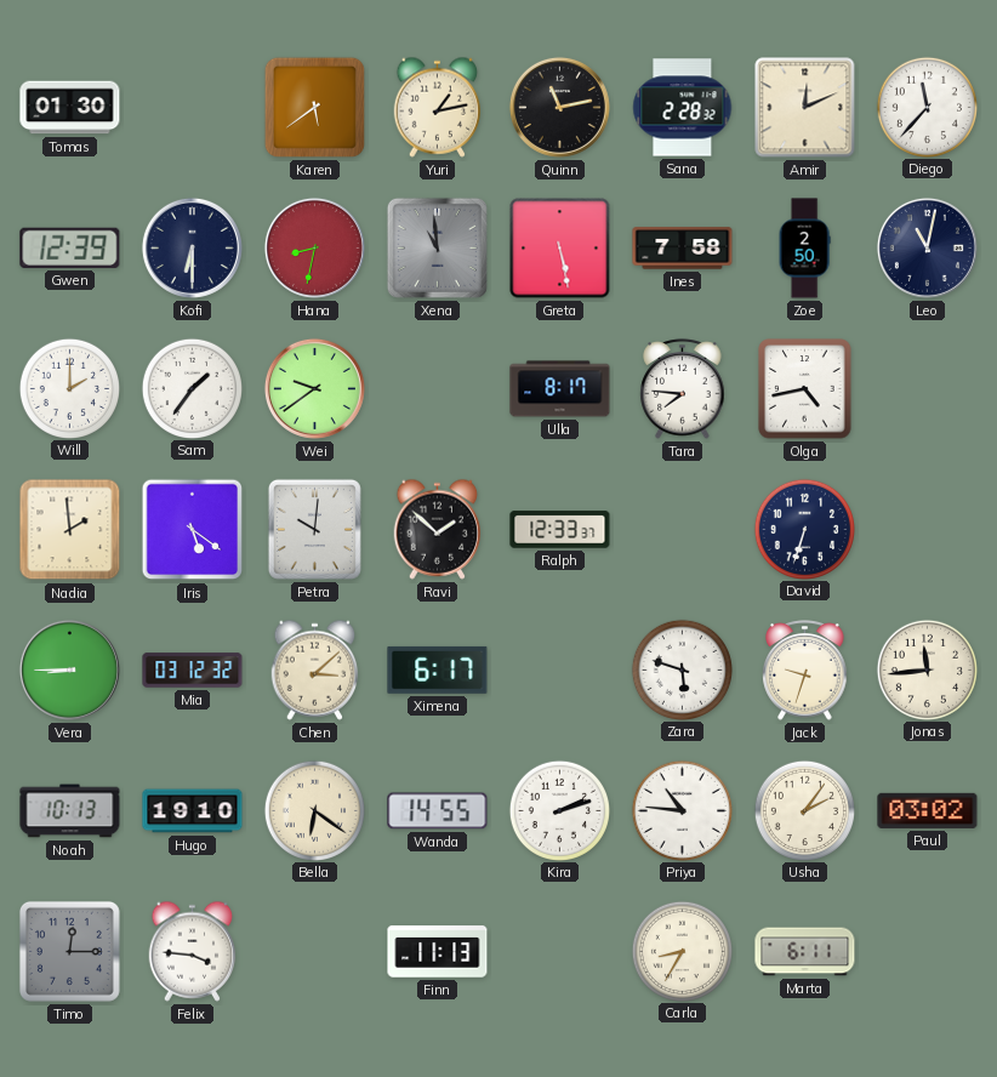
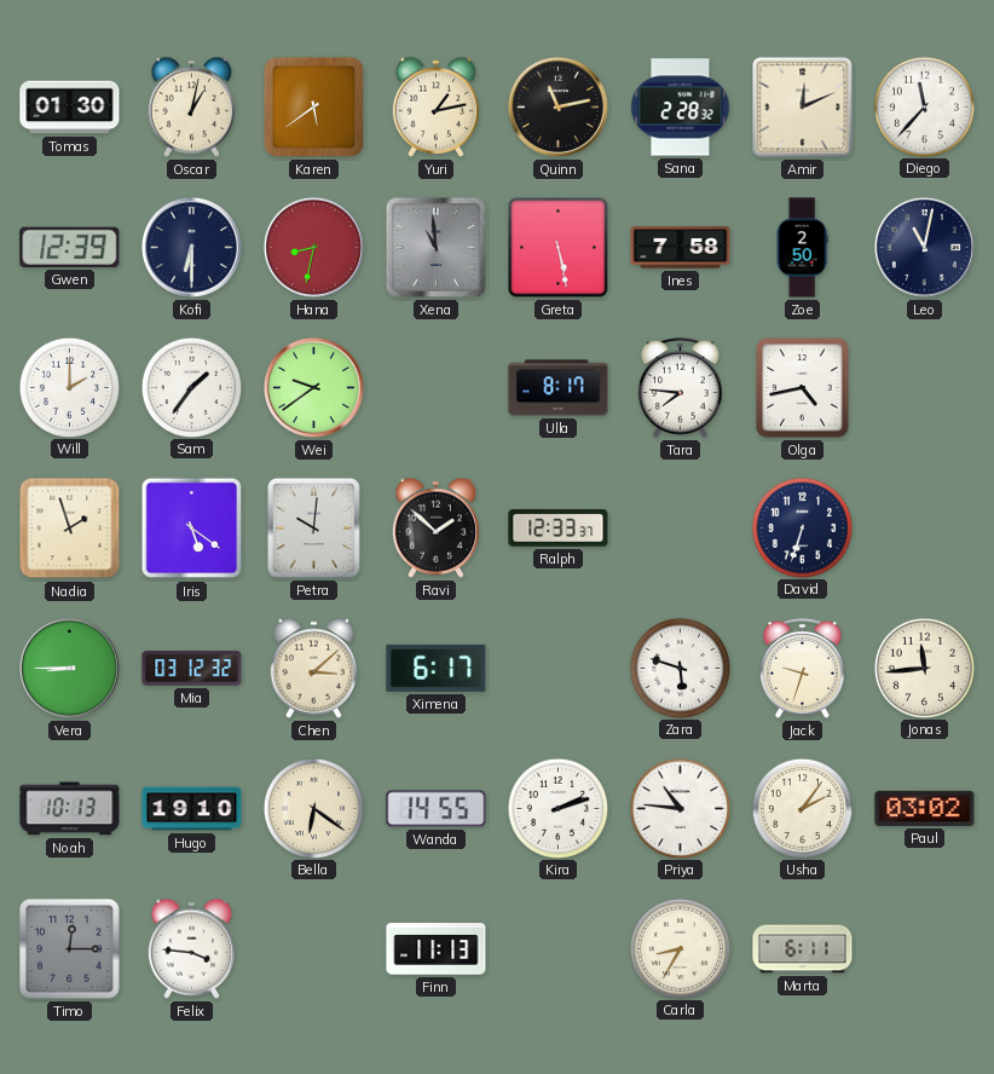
Oscar: none -> 1:02
Nadia: 1:59 -> 1:57
